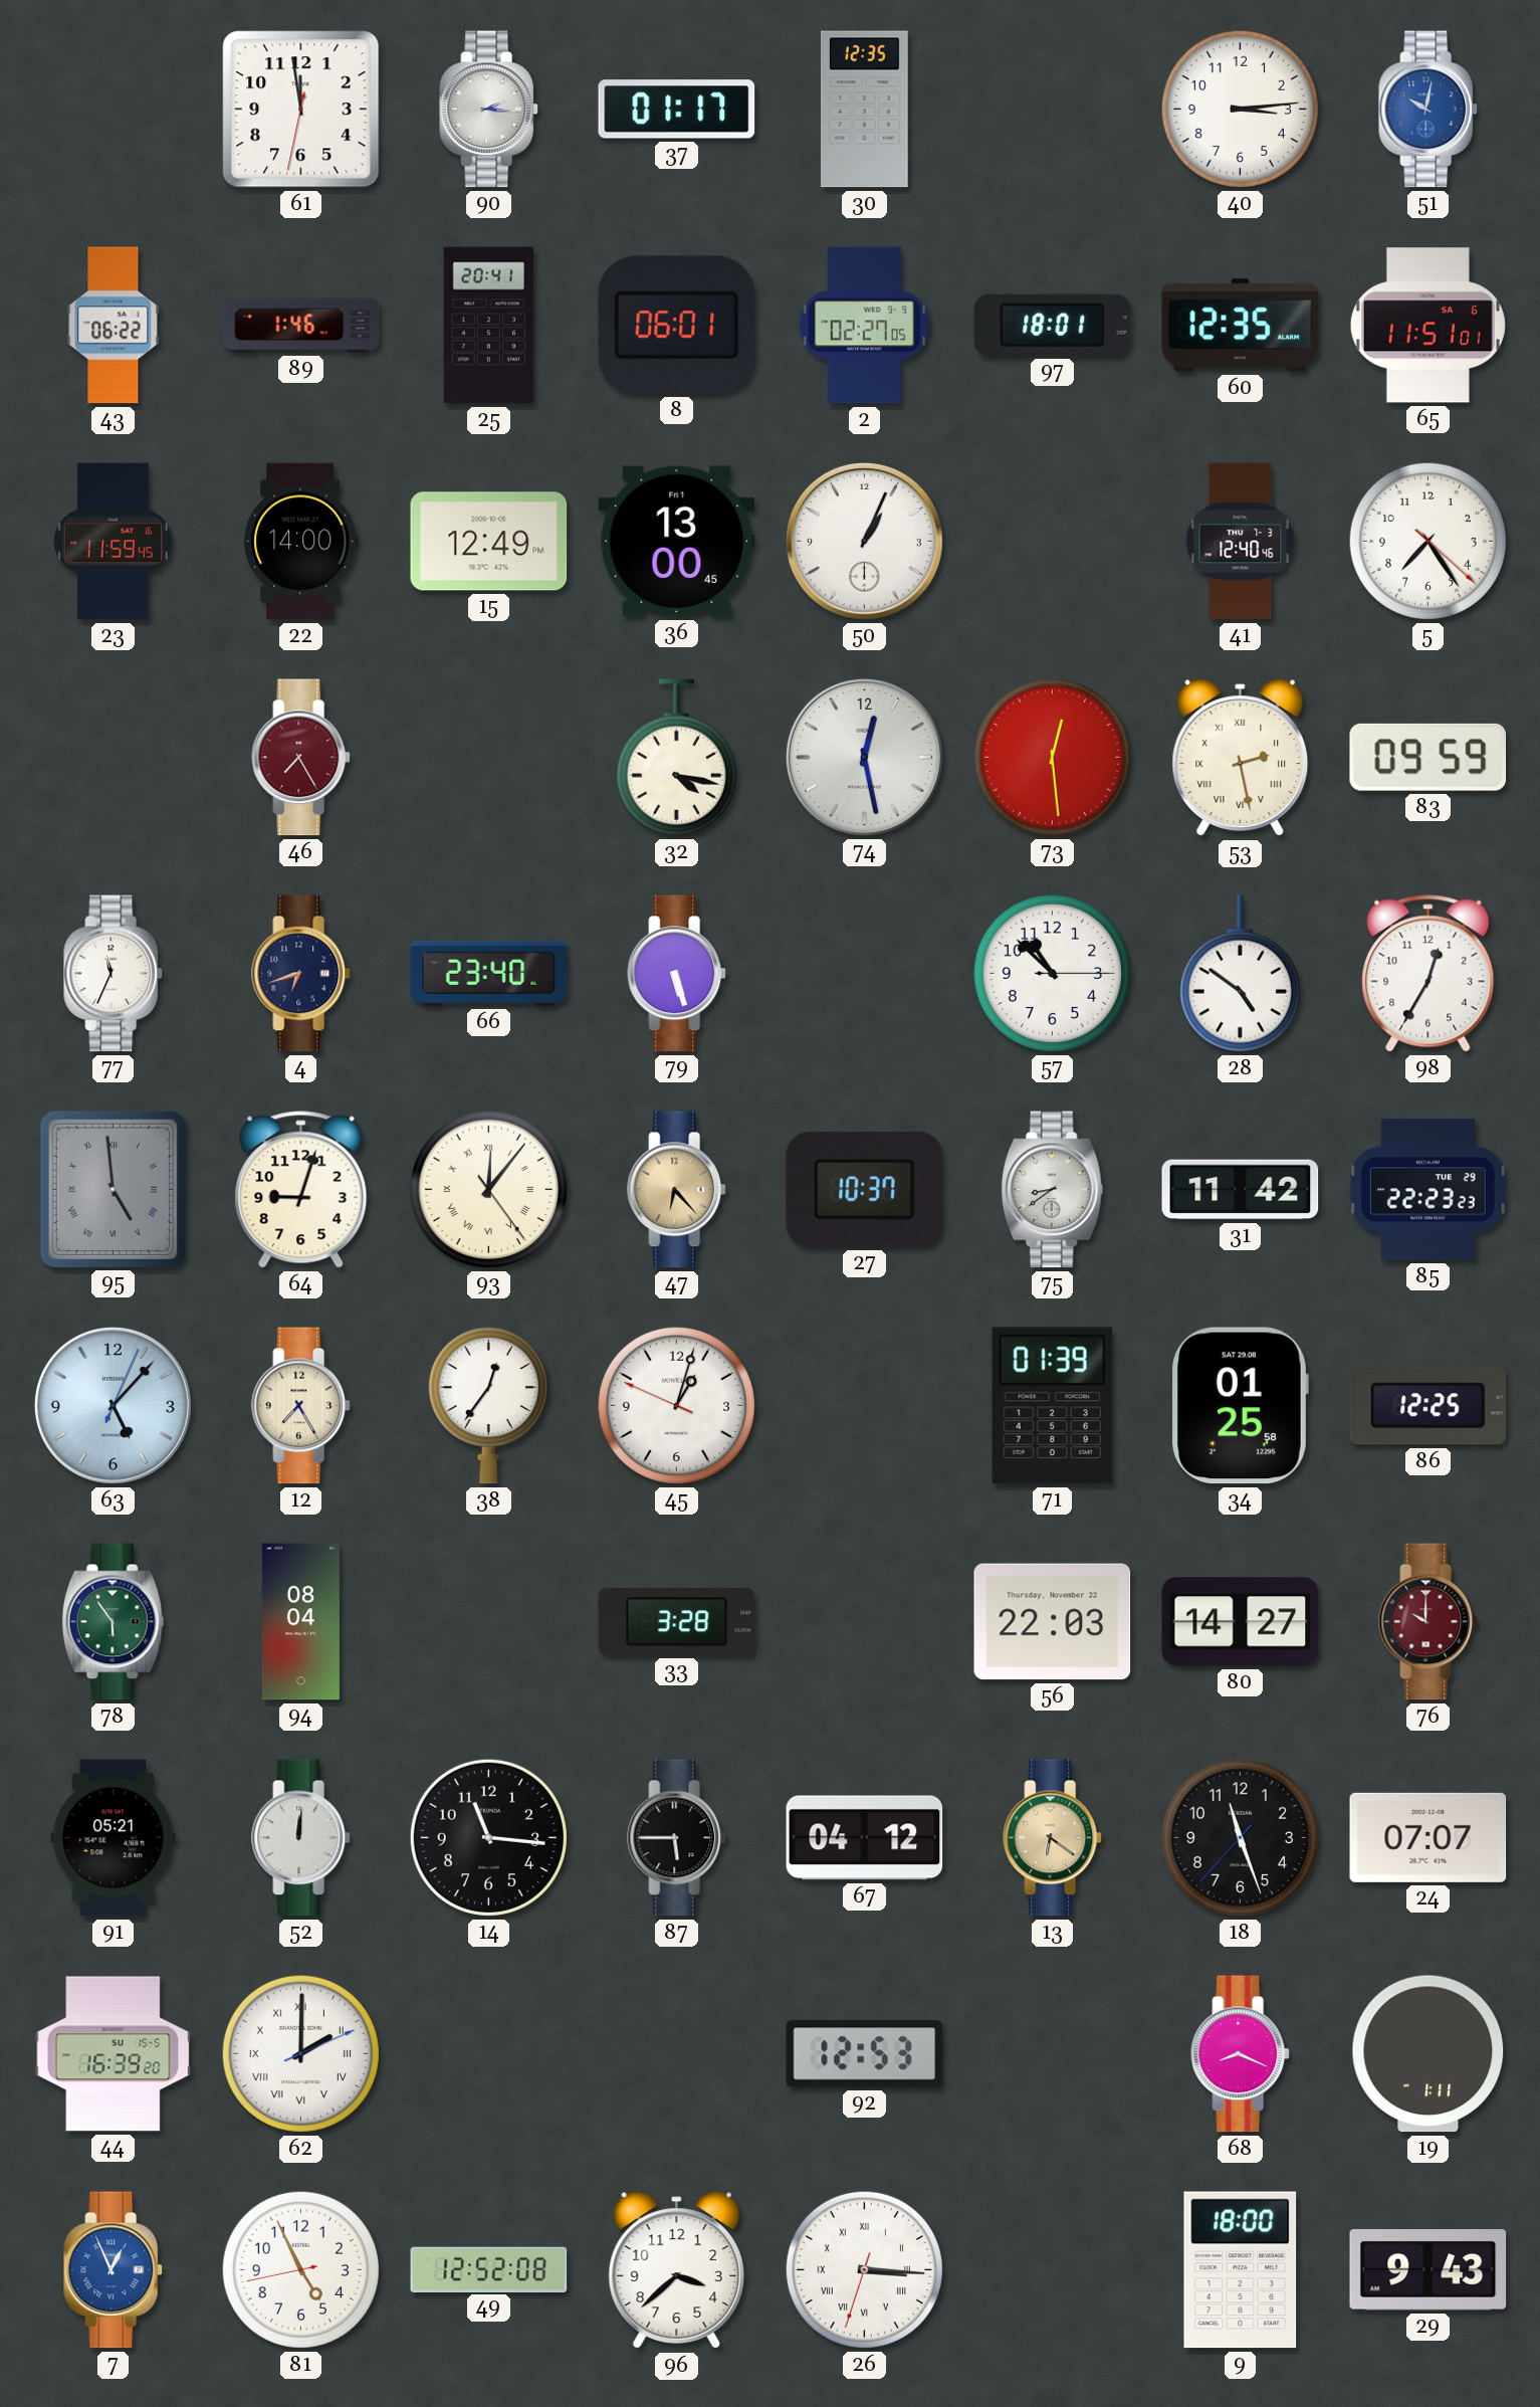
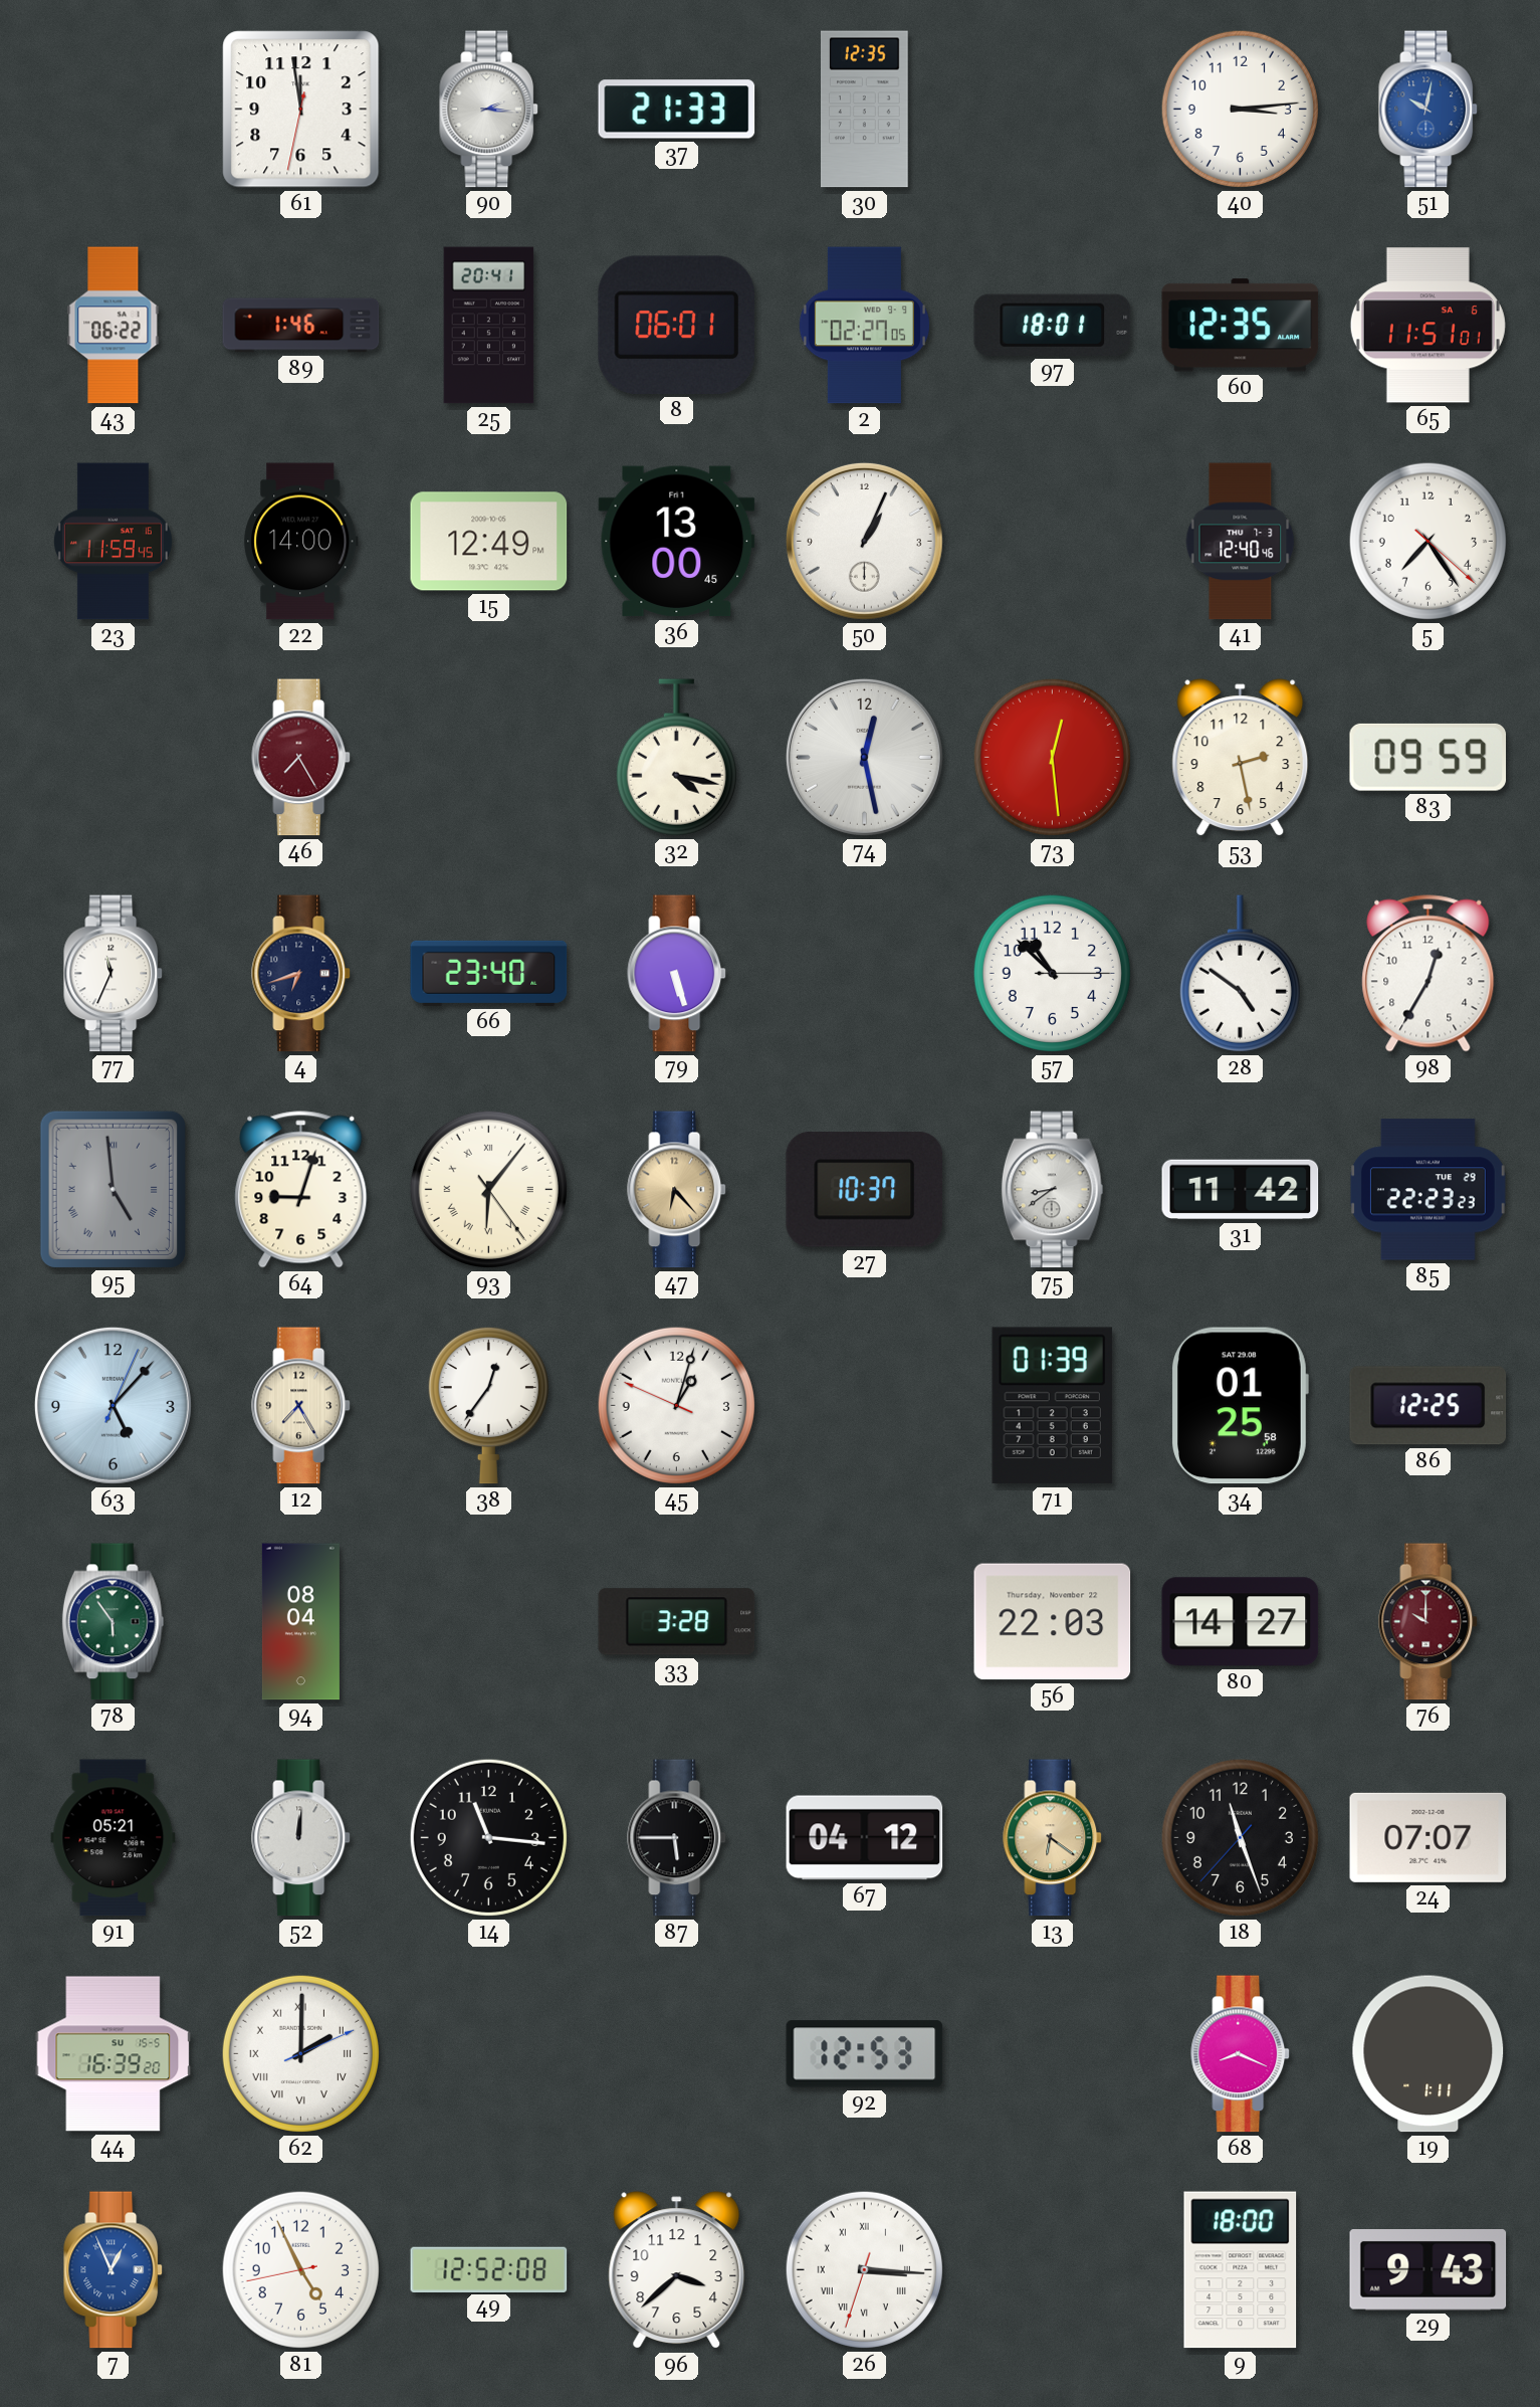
37: 01:17 -> 21:33
53 numerals: Roman -> Arabic
93: 12:06 -> 6:06
